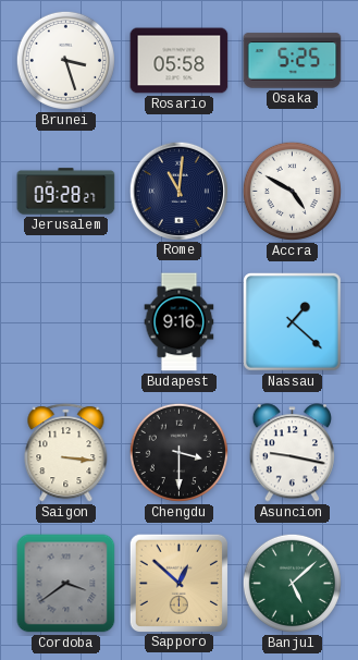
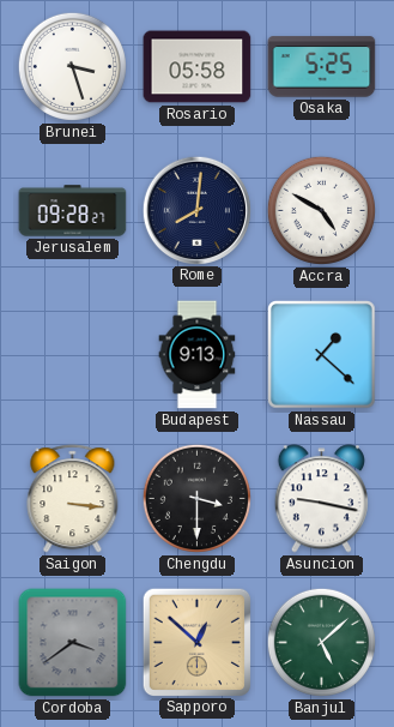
Rome: 11:01 -> 8:01
Budapest: 9:16 -> 9:13
